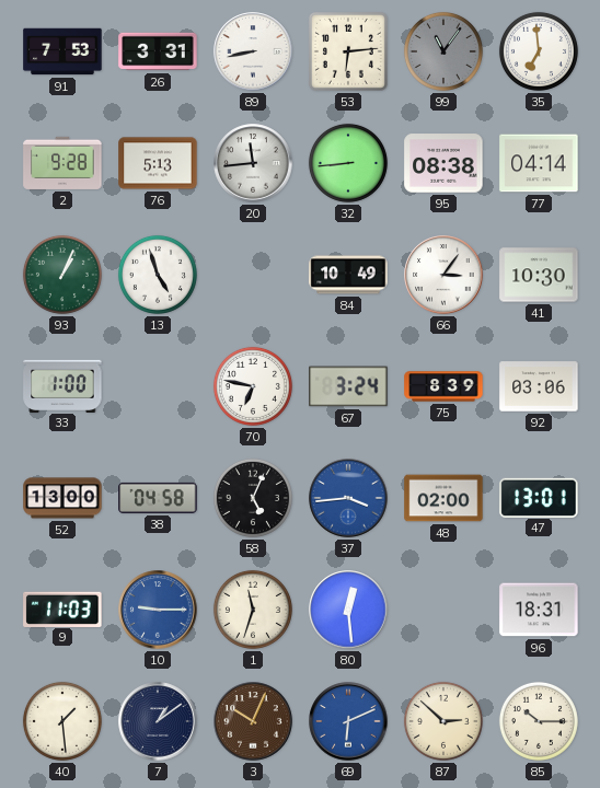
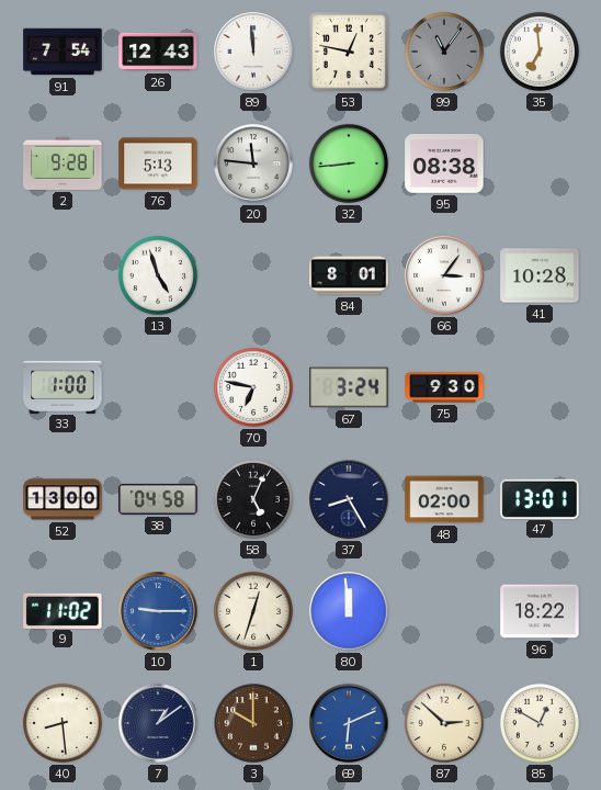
91: 7:53 -> 7:54
26: 3:31 -> 12:43
89: 8:43 -> 11:59
53: 6:14 -> 12:47
20: 11:44 -> 11:46
77: 04:14 -> none
93: 1:04 -> none
84: 10:49 -> 8:01
41: 10:30 -> 10:28
75: 8:39 -> 9:30
92: 03:06 -> none
37: 3:44 -> 8:25
37 dial: blue -> navy
9: 11:03 -> 11:02
1: 11:33 -> 12:33
80: 12:29 -> 11:59
96: 18:31 -> 18:22
40: 1:29 -> 8:29
3: 10:04 -> 10:00
85: 10:15 -> 12:50
